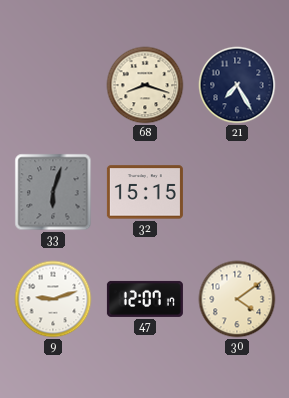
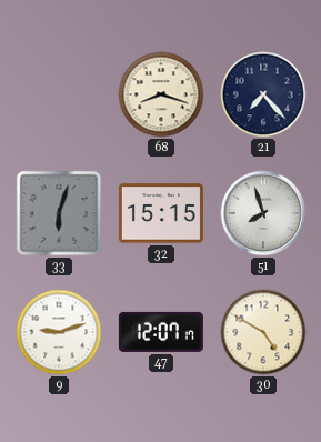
21: 7:25 -> 7:23
51: none -> 7:57
30: 4:09 -> 4:50
